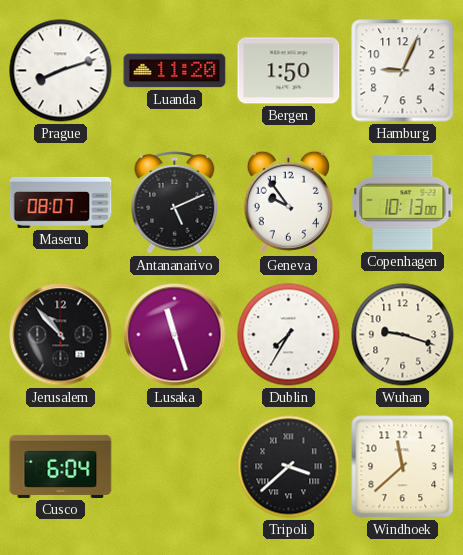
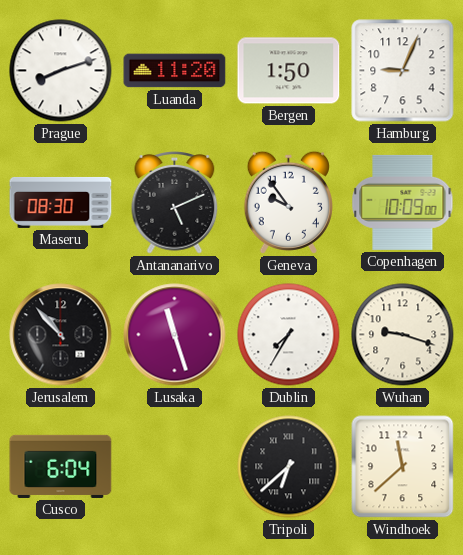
Maseru: 08:07 -> 08:30
Copenhagen: 10:13 -> 10:09
Tripoli: 3:38 -> 6:38
